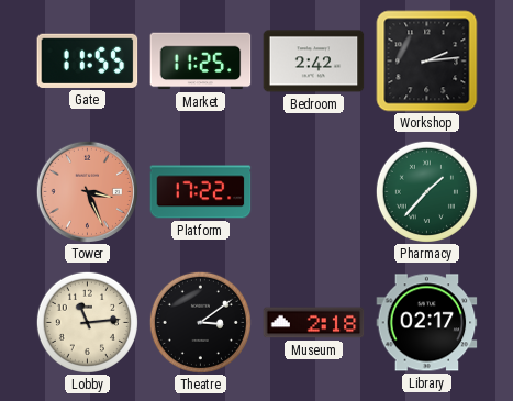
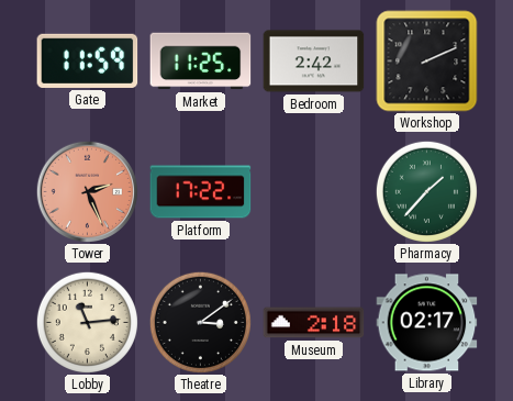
Gate: 11:55 -> 11:59
Workshop: 2:14 -> 2:11
Tower: 3:26 -> 2:26
